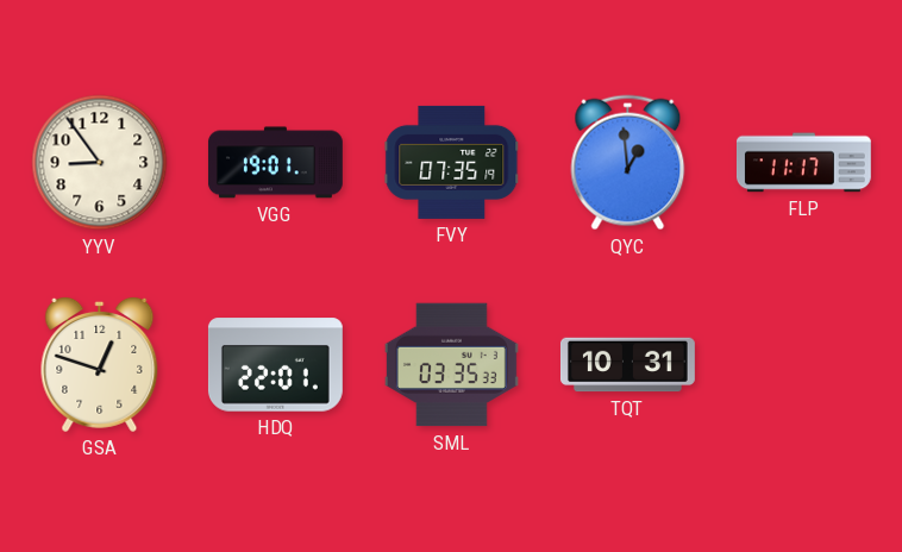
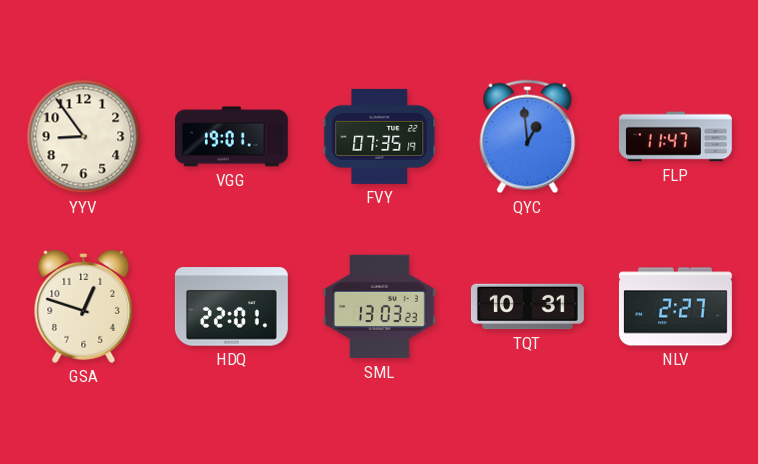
FLP: 11:17 -> 11:47
SML: 03:35 -> 13:03
NLV: none -> 2:27
